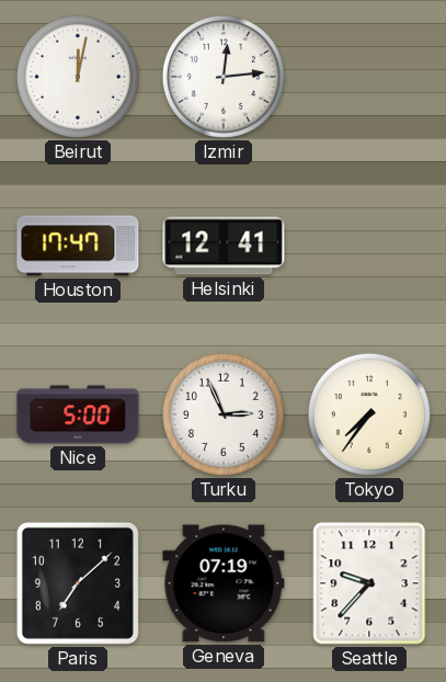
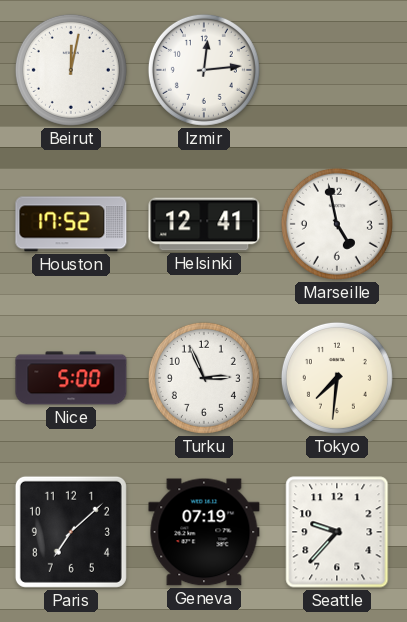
Houston: 17:47 -> 17:52
Marseille: none -> 4:58
Tokyo: 7:36 -> 7:31
